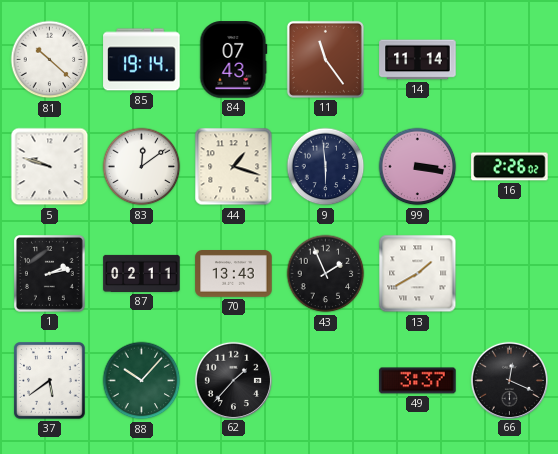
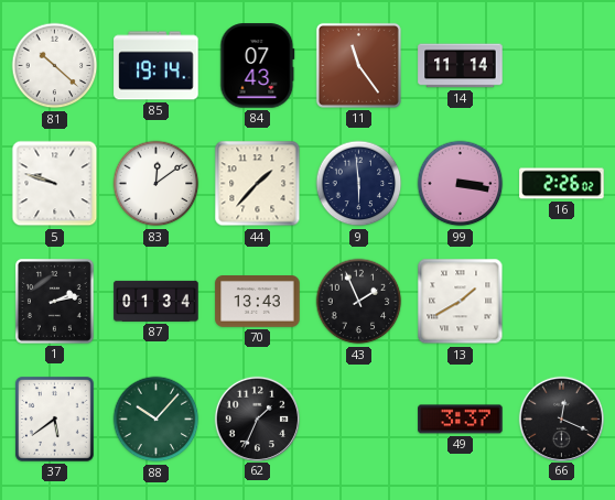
44: 1:18 -> 1:37
87: 02:11 -> 01:34
62: 1:37 -> 1:34
